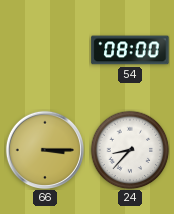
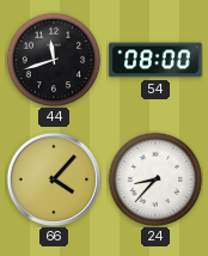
44: none -> 11:42
66: 3:15 -> 4:07
